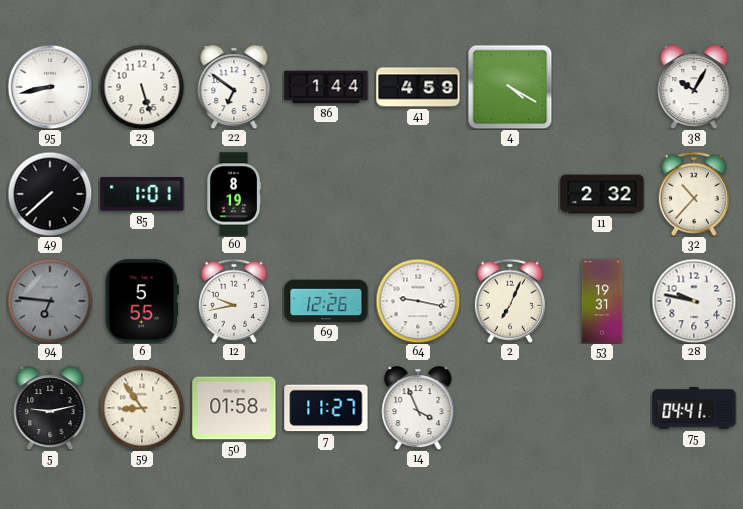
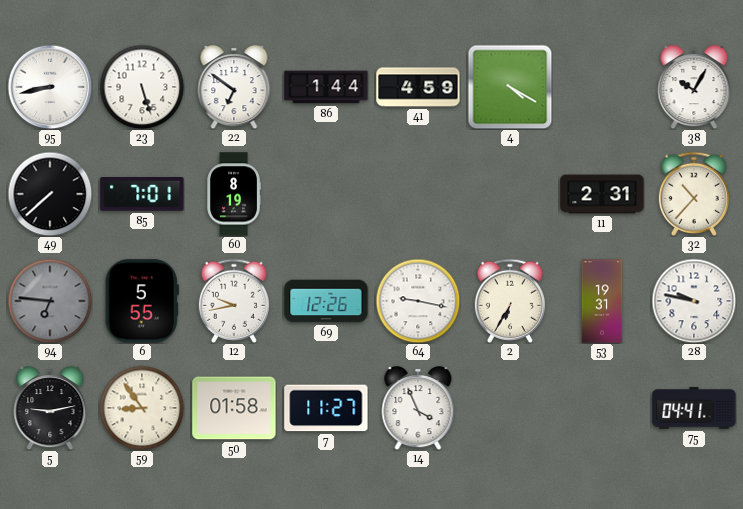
85: 1:01 -> 7:01
11: 2:32 -> 2:31
2: 7:04 -> 6:35
